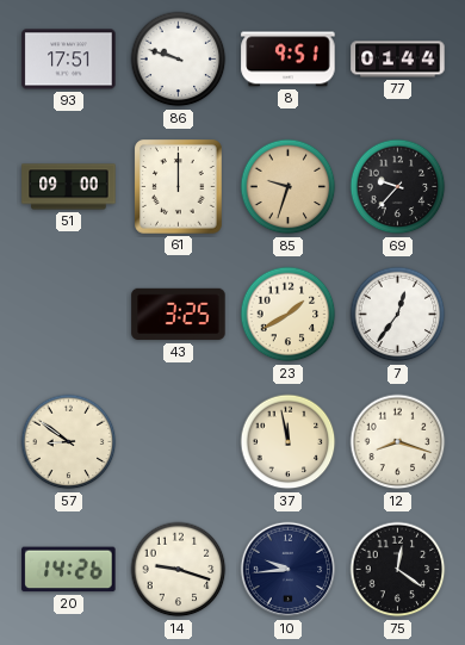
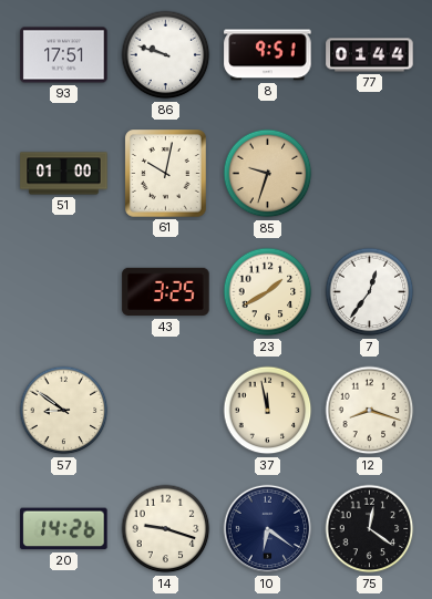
51: 09:00 -> 01:00
61: 12:00 -> 10:02
69: 9:37 -> none
10: 9:44 -> 6:21
